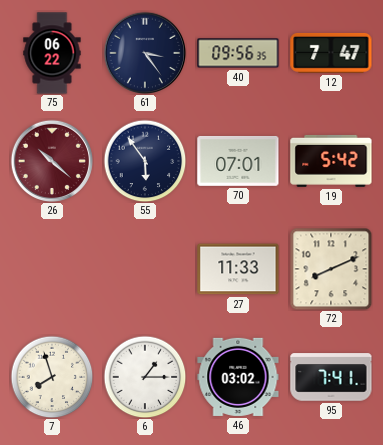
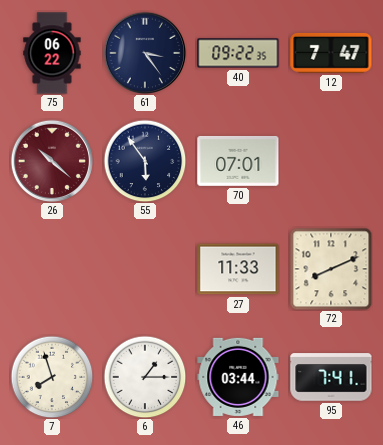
40: 09:56 -> 09:22
19: 5:42 -> none
46: 03:02 -> 03:44
